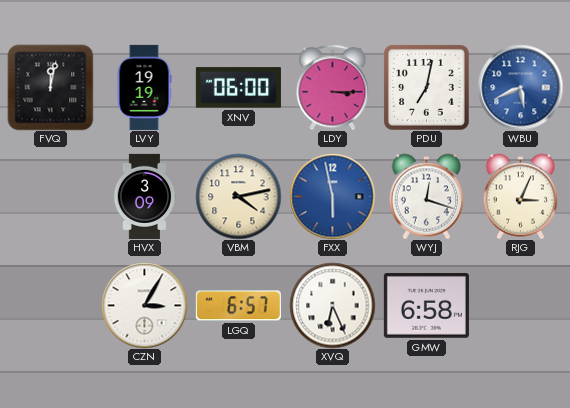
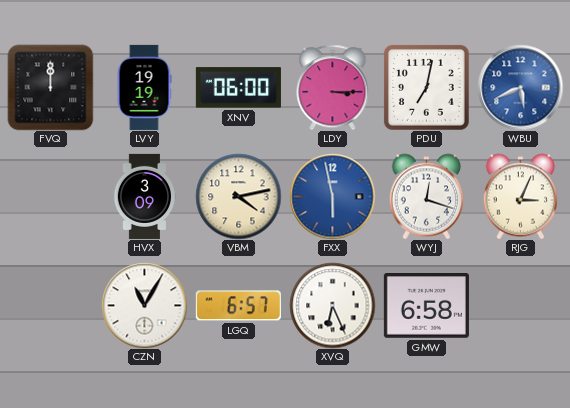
FVQ: 12:02 -> 12:00
CZN: 3:05 -> 11:05
